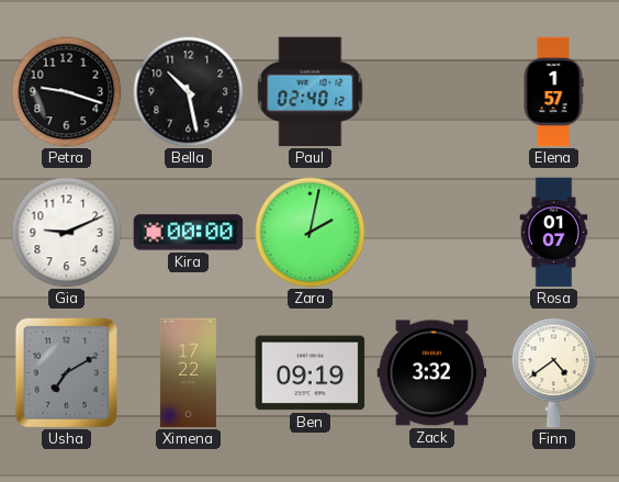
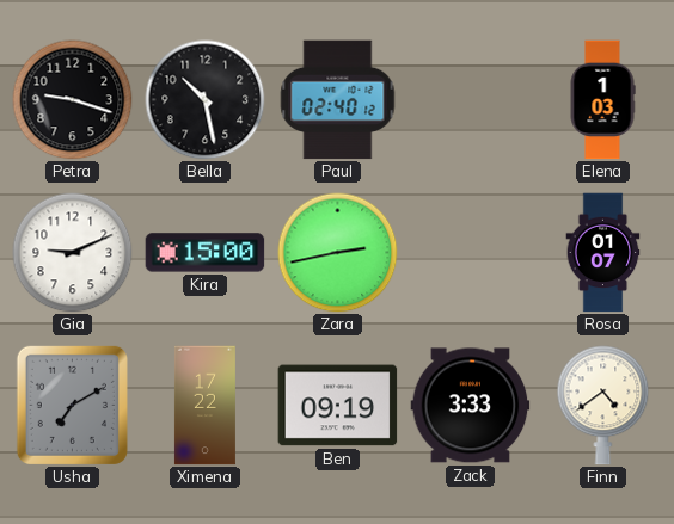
Elena: 1:57 -> 1:03
Kira: 00:00 -> 15:00
Zara: 2:02 -> 2:43
Zack: 3:32 -> 3:33
